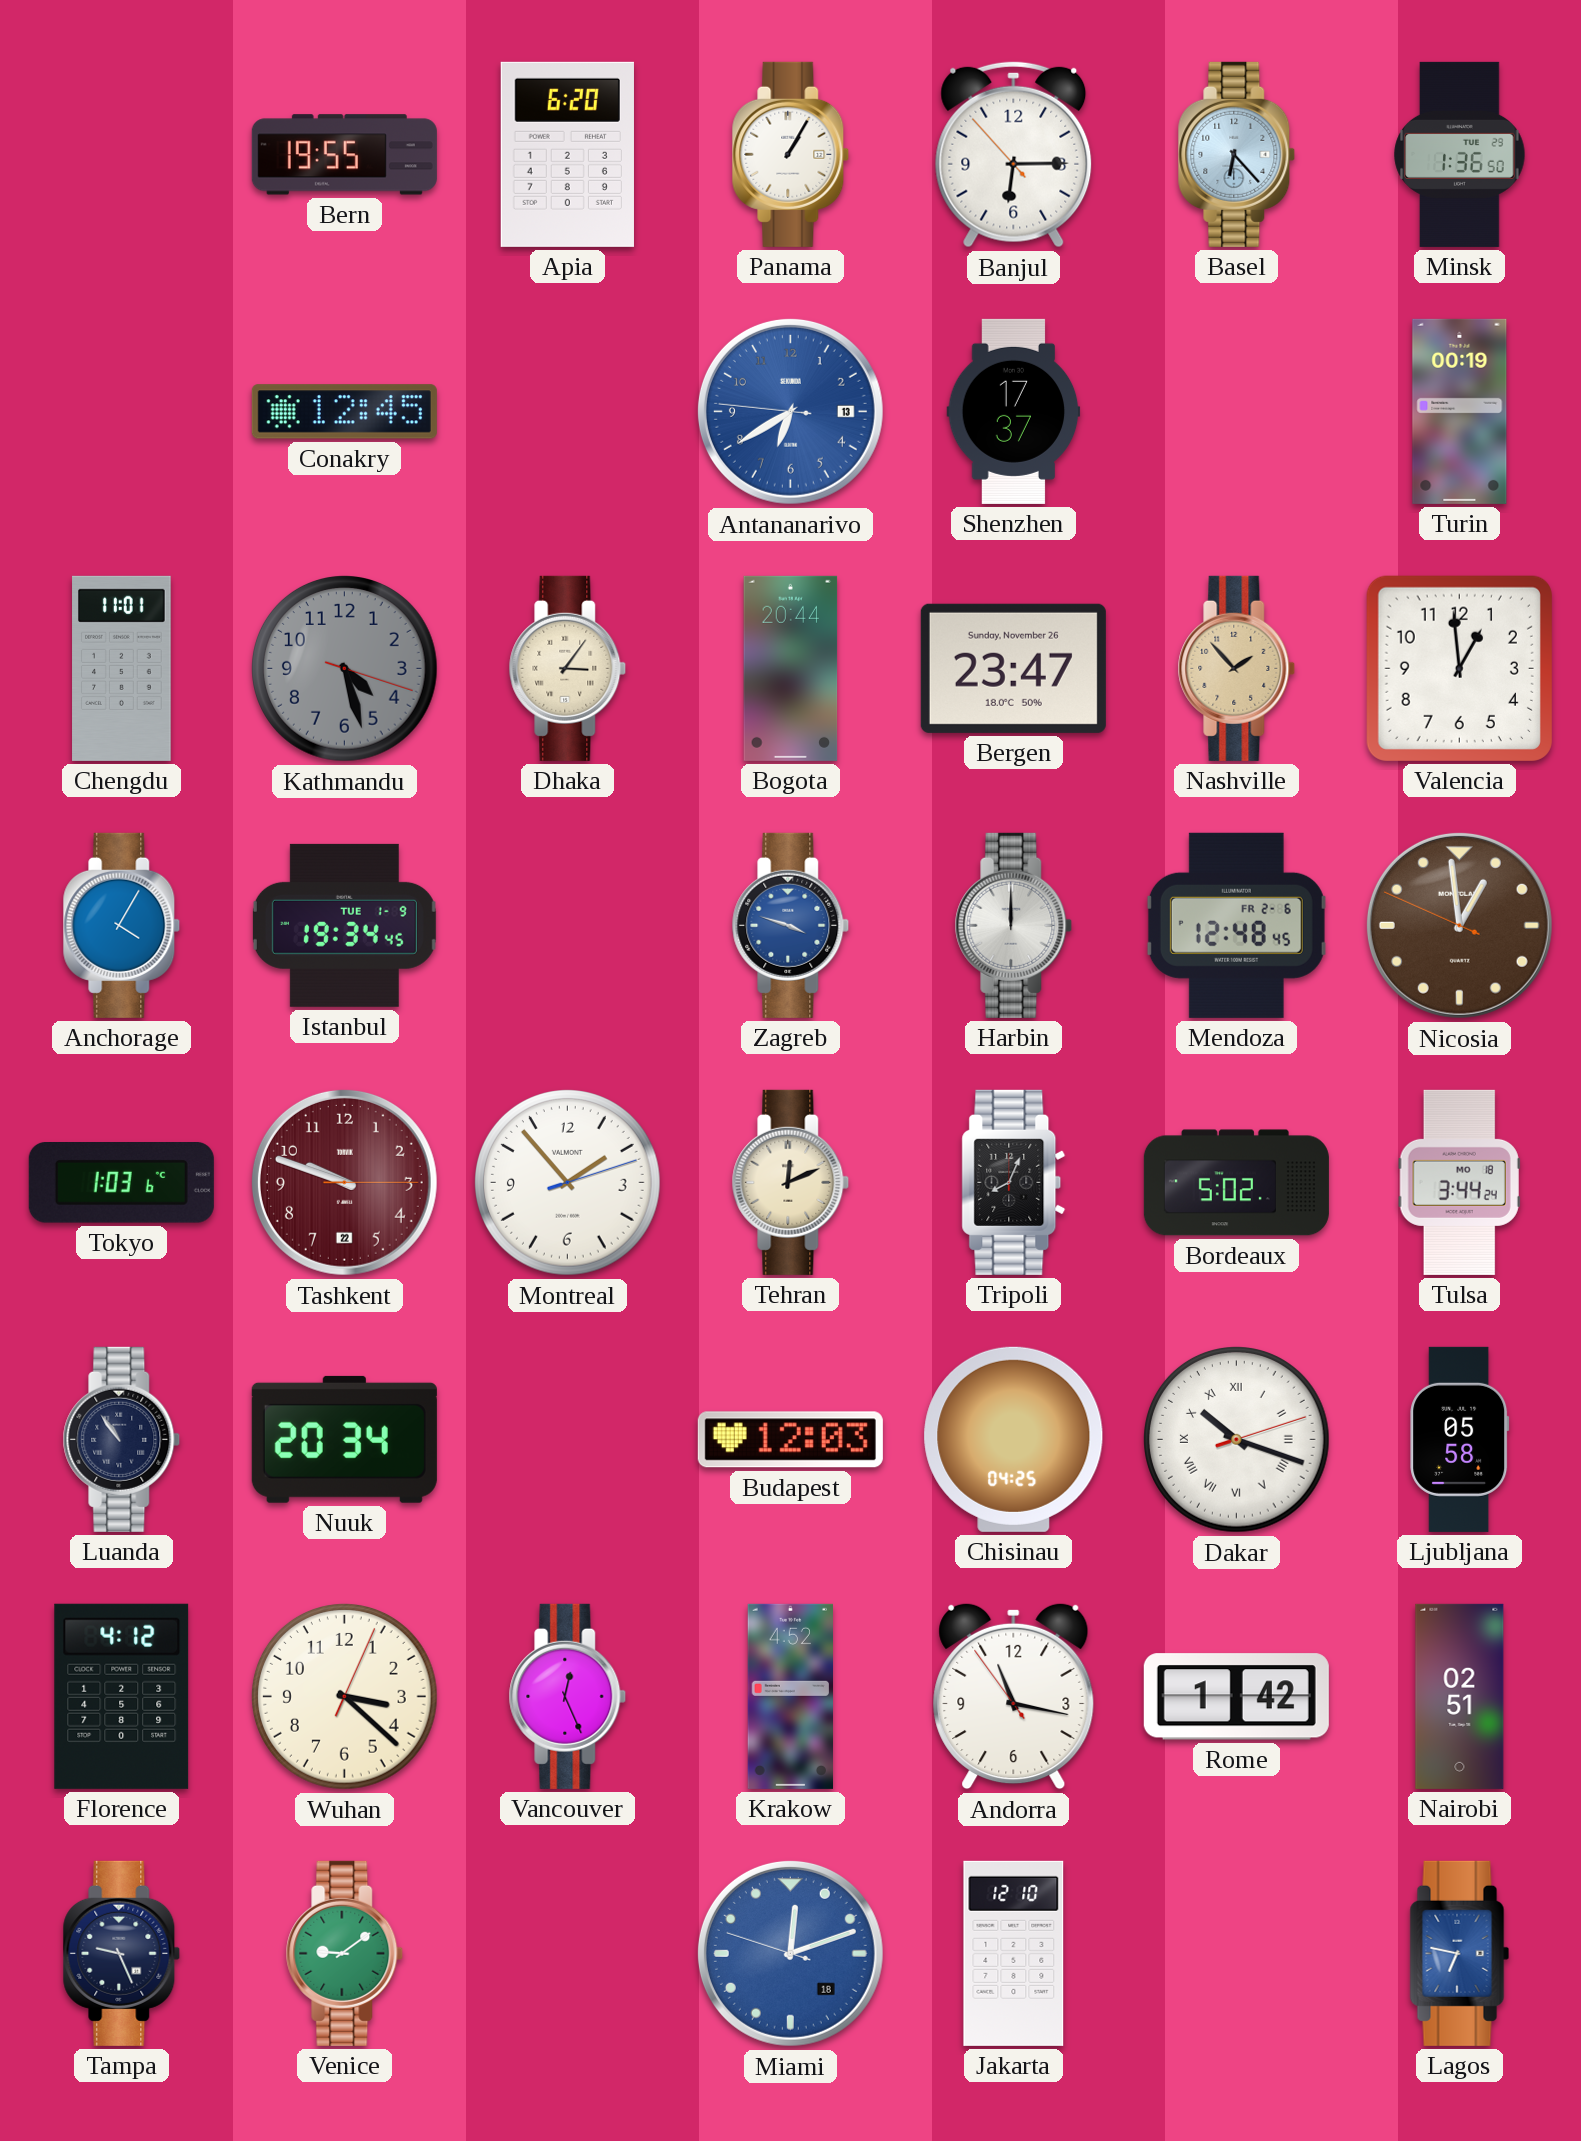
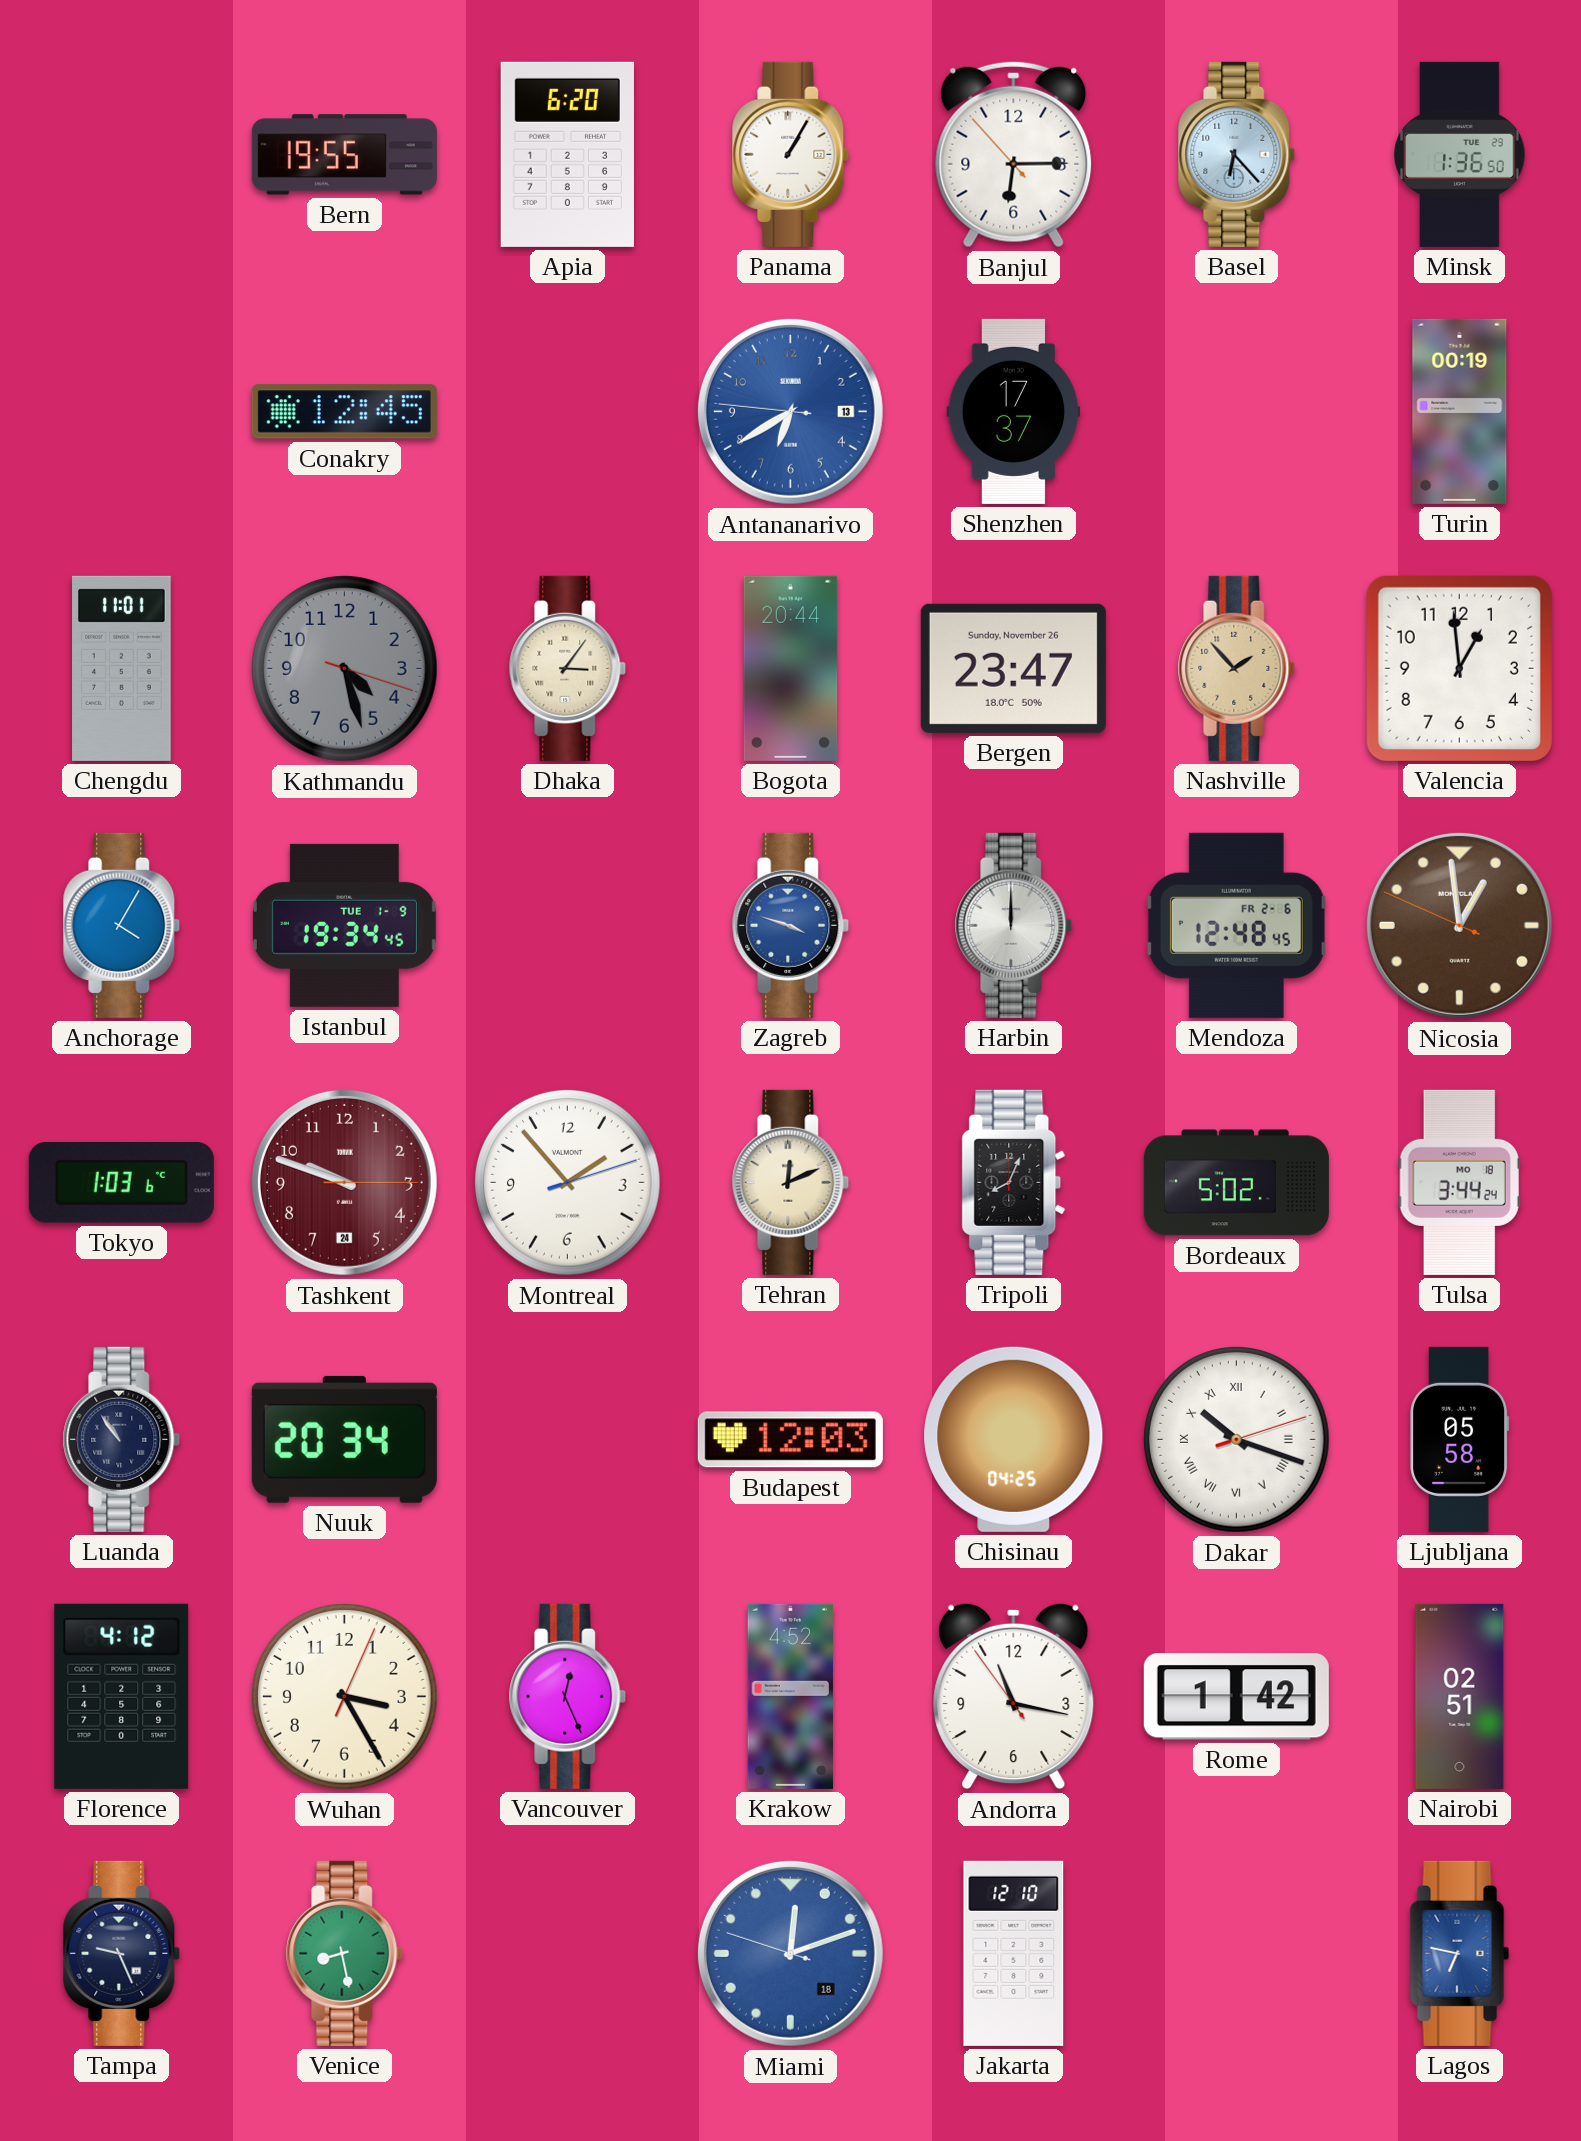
Tashkent date: 22 -> 24
Wuhan: 3:22 -> 3:25
Venice: 9:09 -> 8:28
